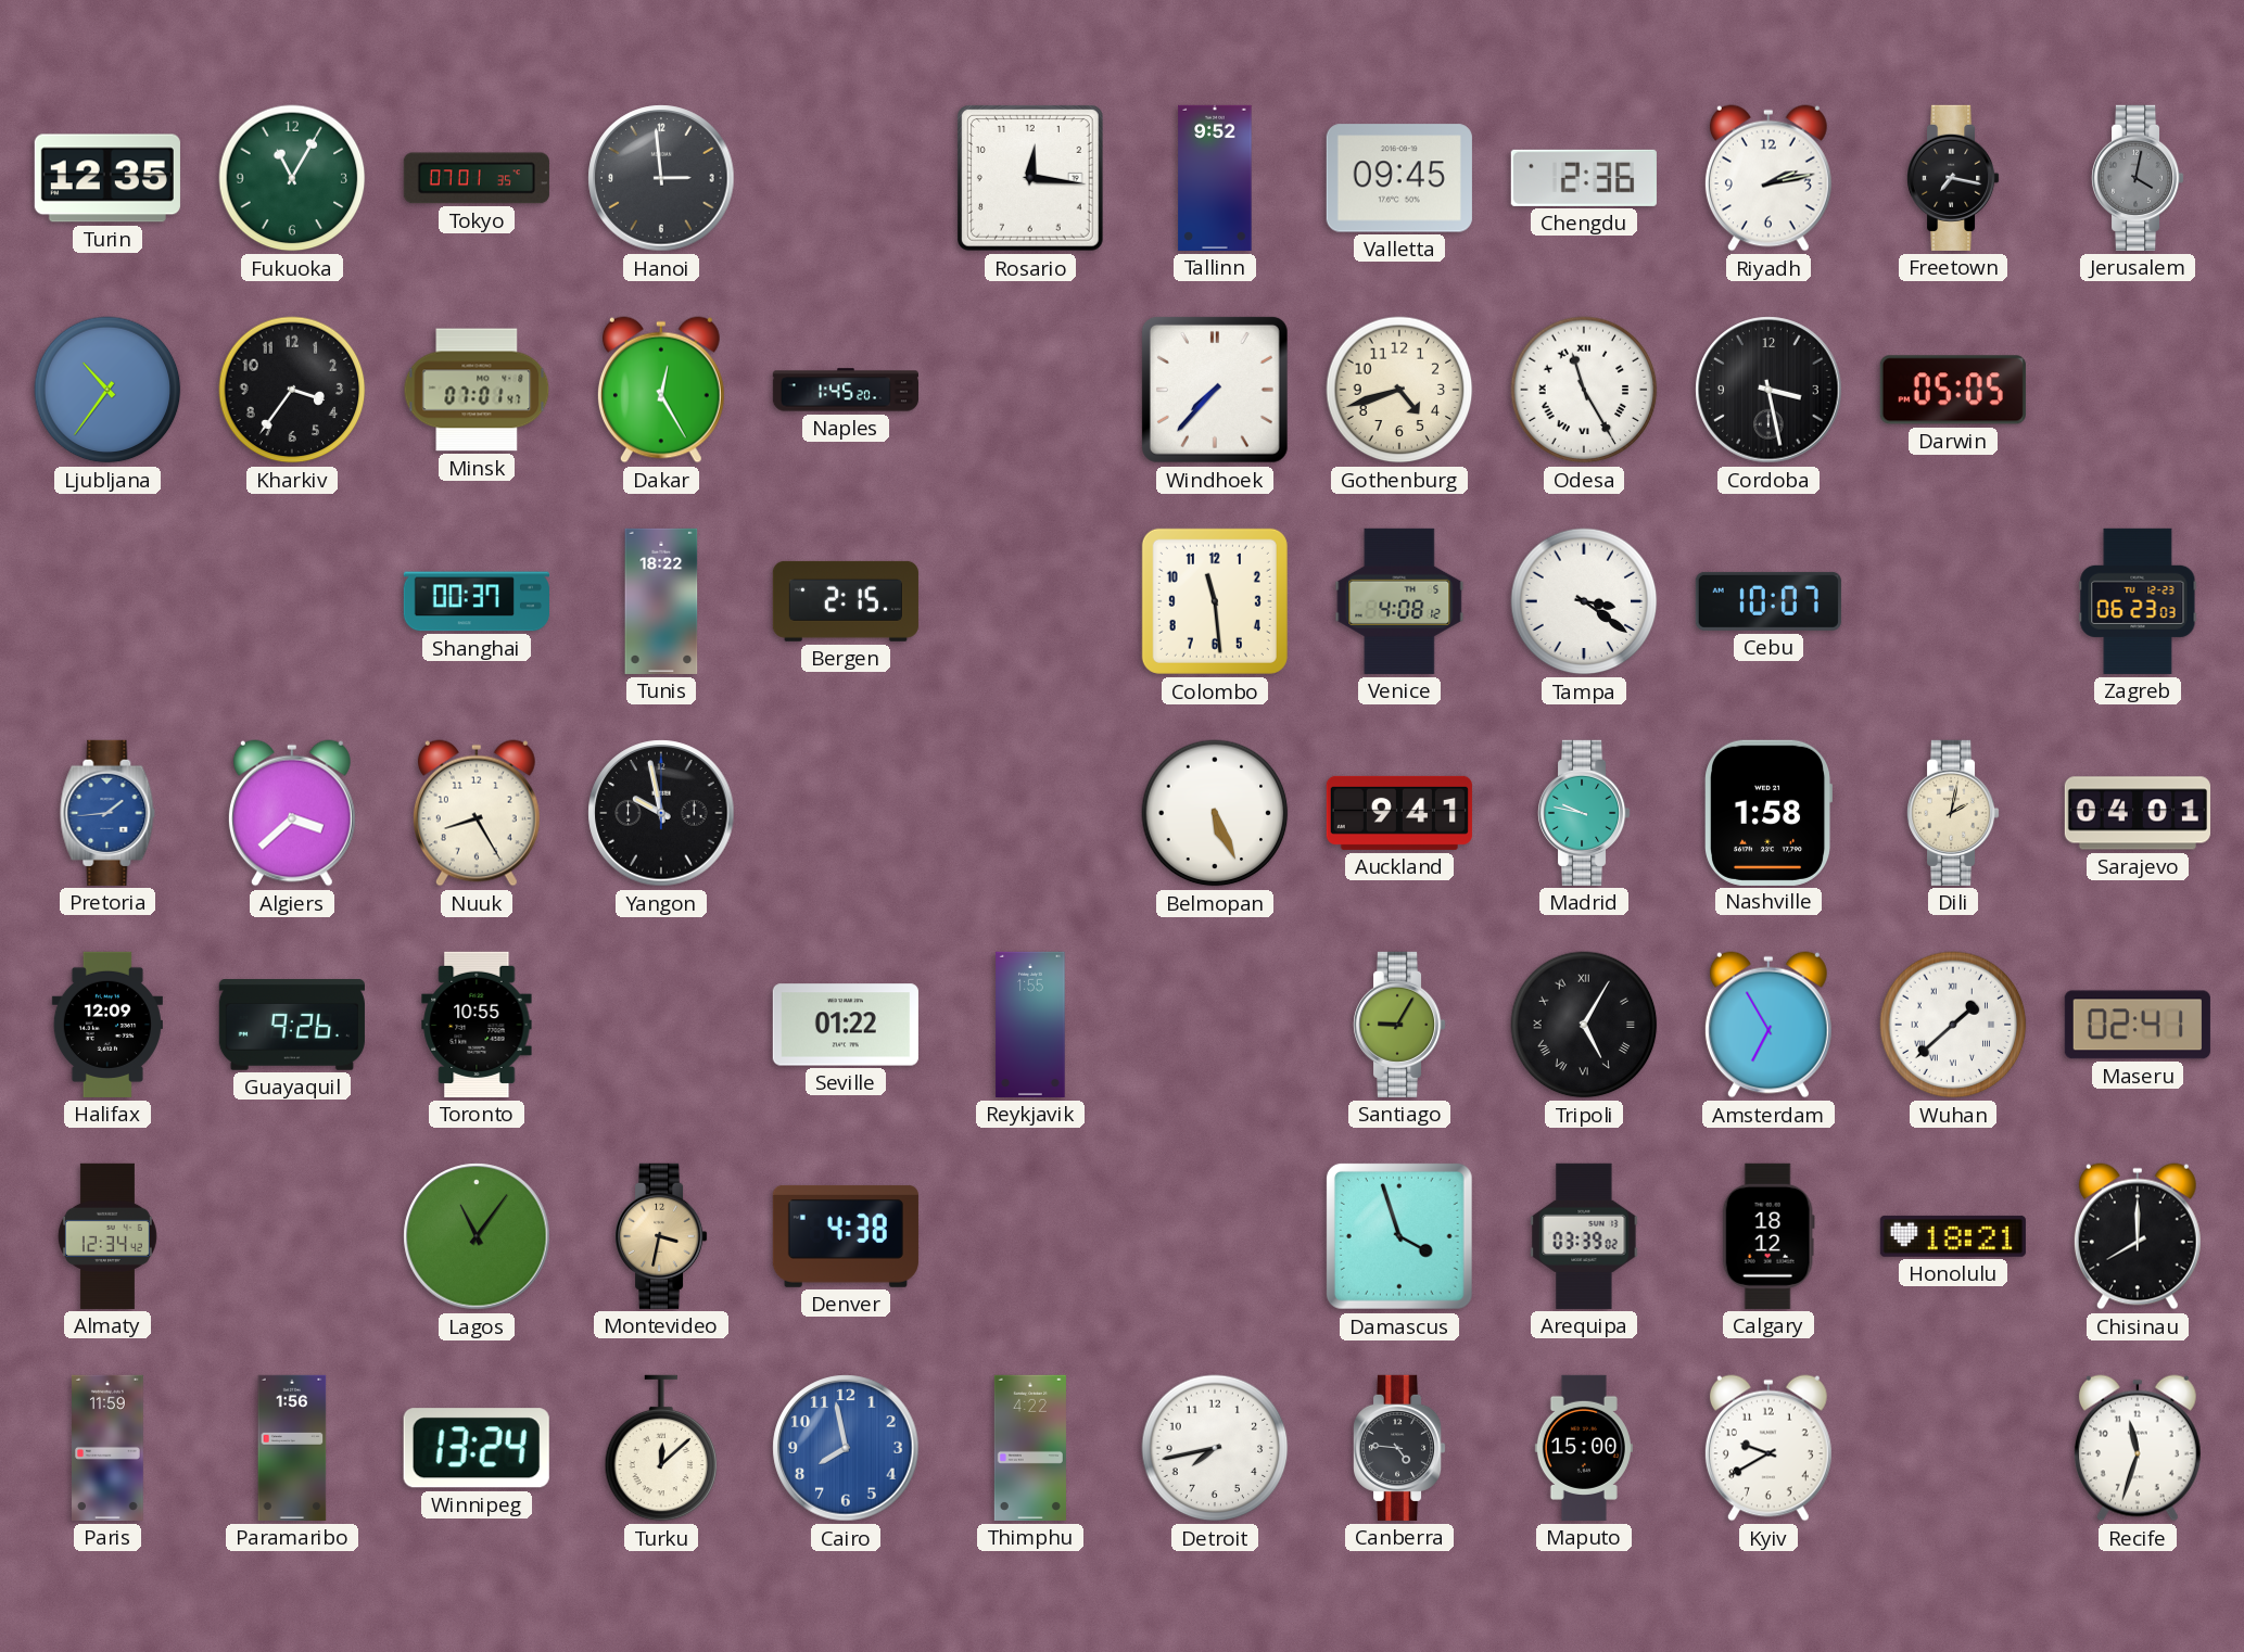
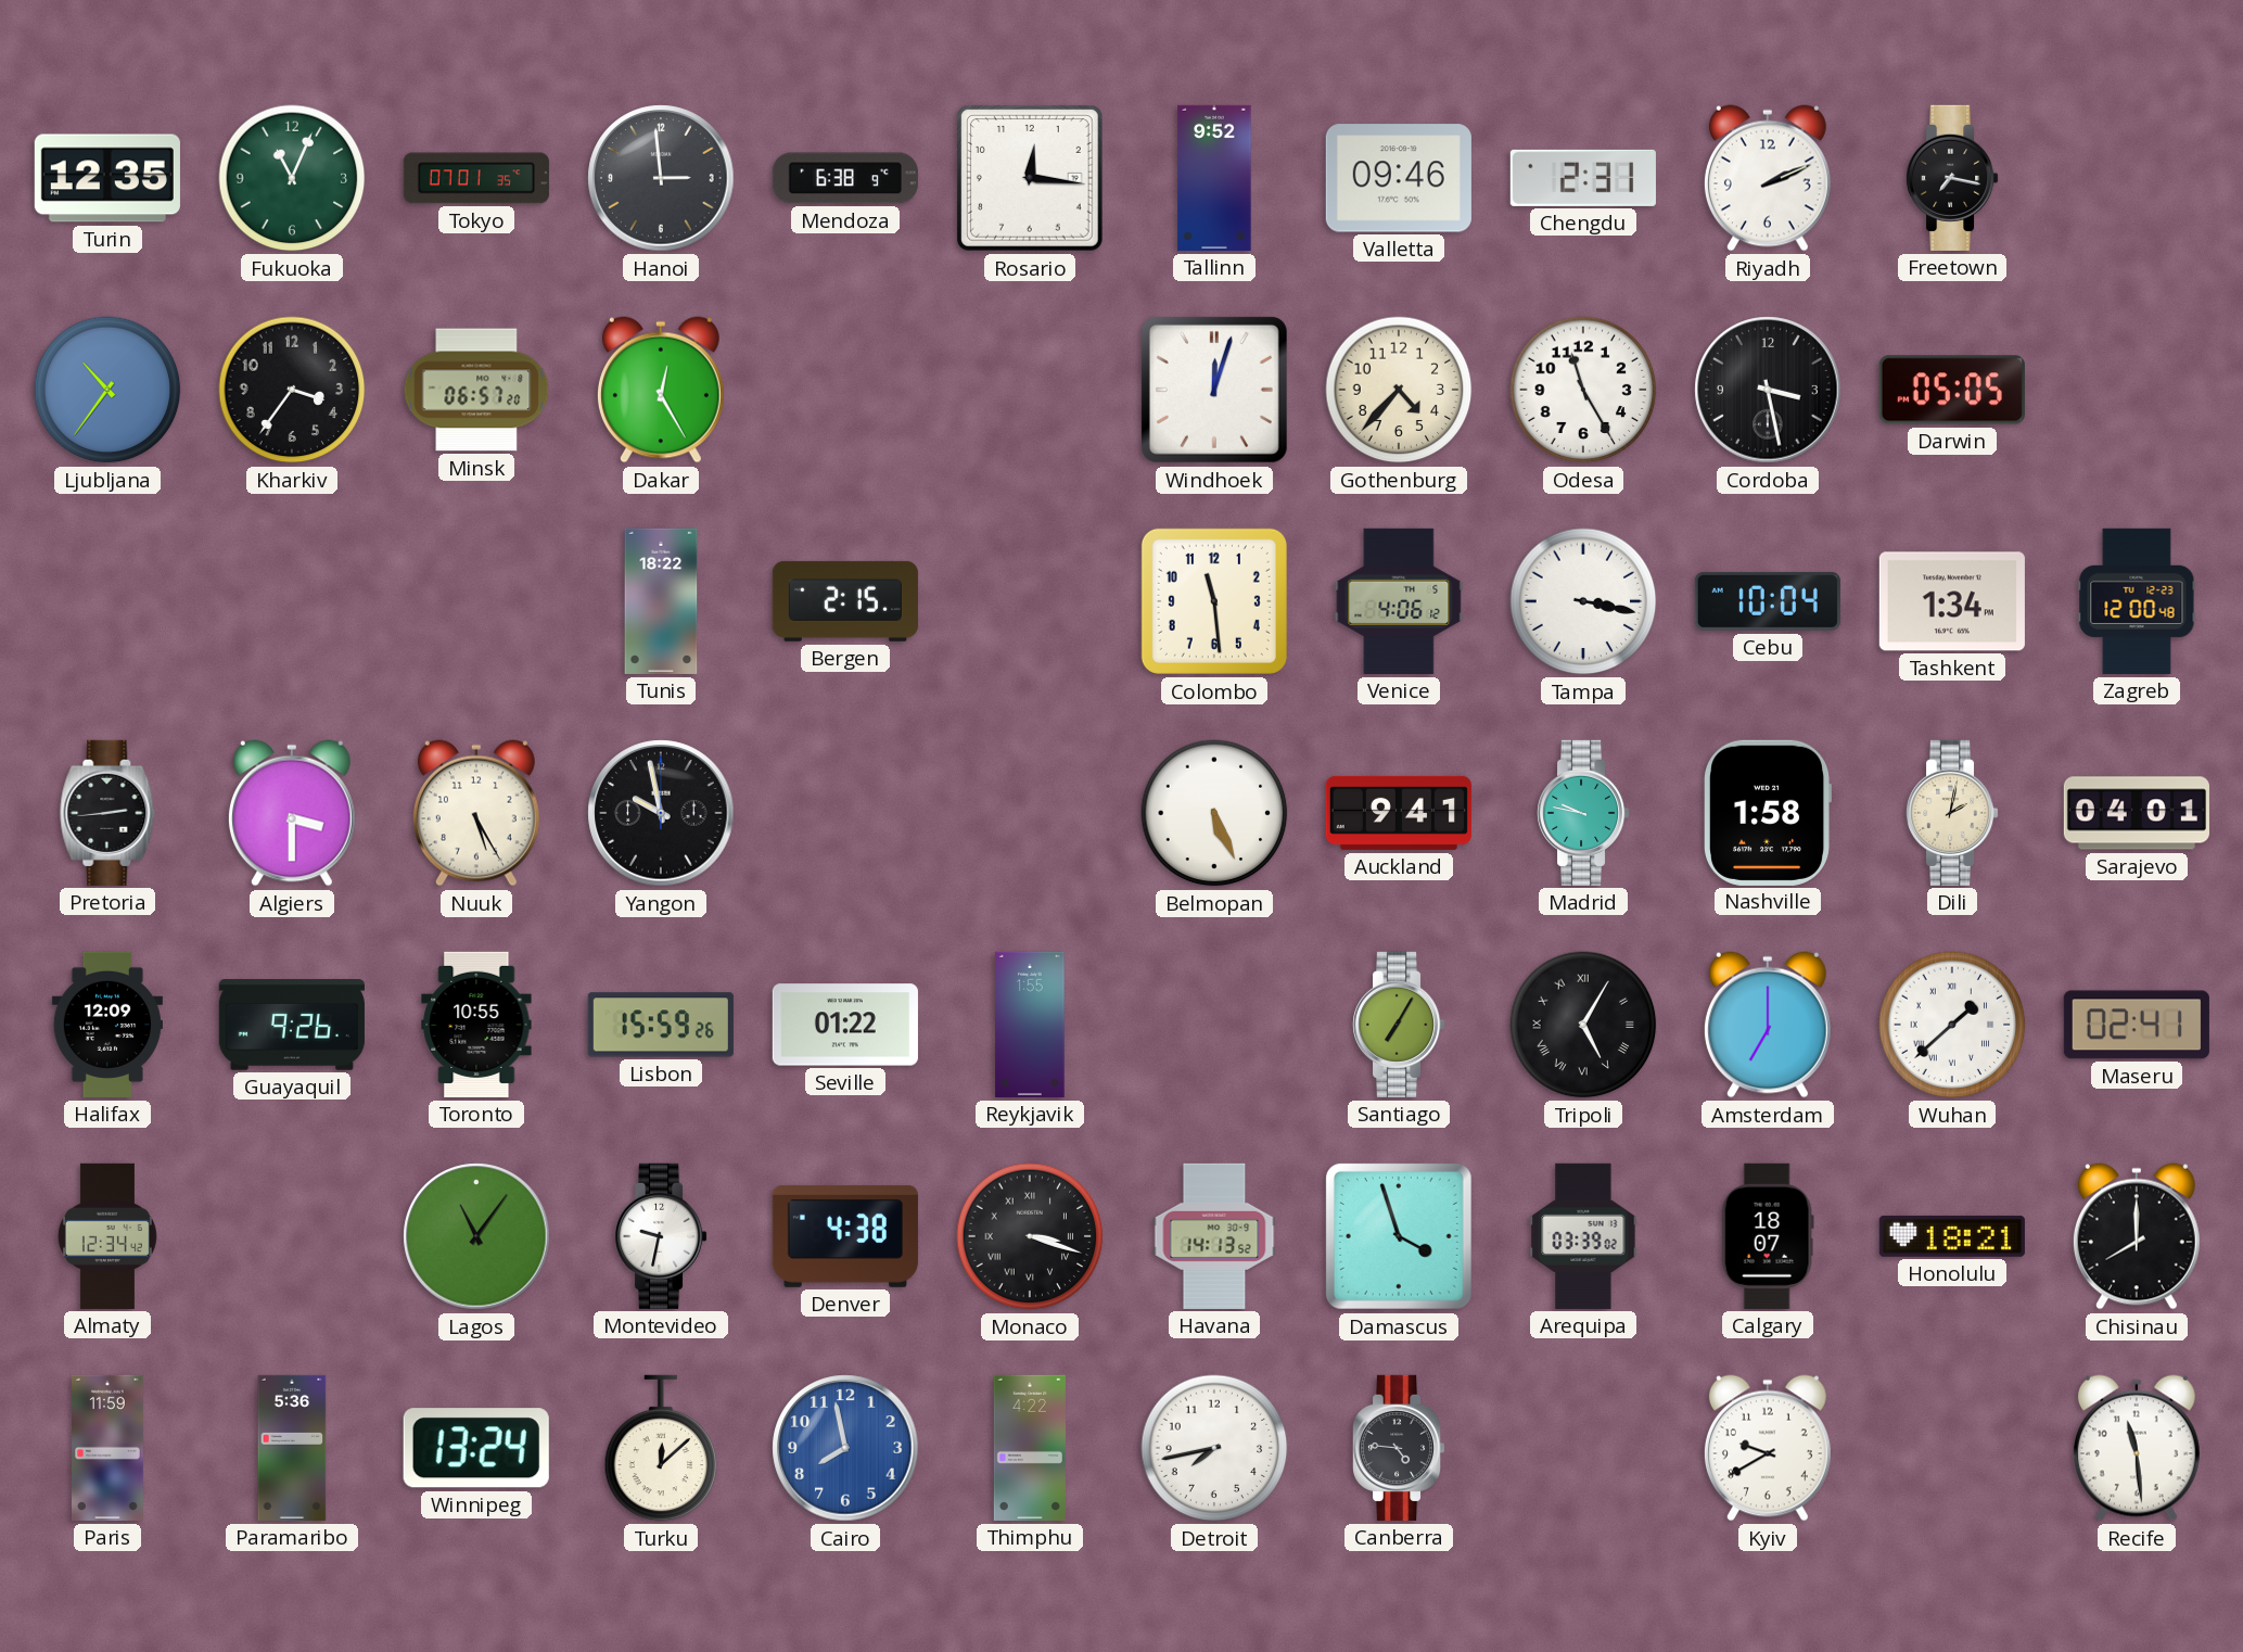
Fukuoka: 11:05 -> 11:04
Mendoza: none -> 6:38
Valletta: 09:45 -> 09:46
Chengdu: 2:36 -> 2:31
Riyadh: 2:13 -> 2:11
Jerusalem: 4:02 -> none
Minsk: 07:01 -> 06:57
Naples: 1:45 -> none
Windhoek: 7:37 -> 12:03
Gothenburg: 4:42 -> 4:37
Odesa numerals: Roman -> Arabic
Shanghai: 00:37 -> none
Venice: 4:08 -> 4:06
Tampa: 3:21 -> 3:17
Cebu: 10:07 -> 10:04
Tashkent: none -> 1:34
Zagreb: 06:23 -> 12:00
Pretoria: 1:44 -> 2:44
Pretoria dial: blue -> black
Algiers: 3:38 -> 3:30
Nuuk: 8:25 -> 5:25
Lisbon: none -> 15:59
Santiago: 9:05 -> 7:05
Amsterdam: 6:55 -> 7:00
Montevideo: 3:32 -> 9:32
Montevideo dial: champagne -> white
Monaco: none -> 3:18
Havana: none -> 14:13
Calgary: 18:12 -> 18:07
Paramaribo: 1:56 -> 5:36
Maputo: 15:00 -> none
Recife: 11:33 -> 11:29
